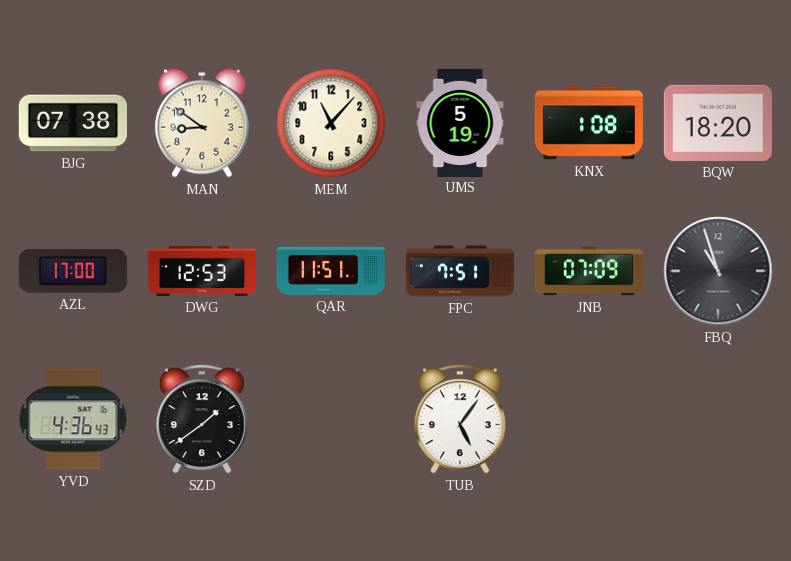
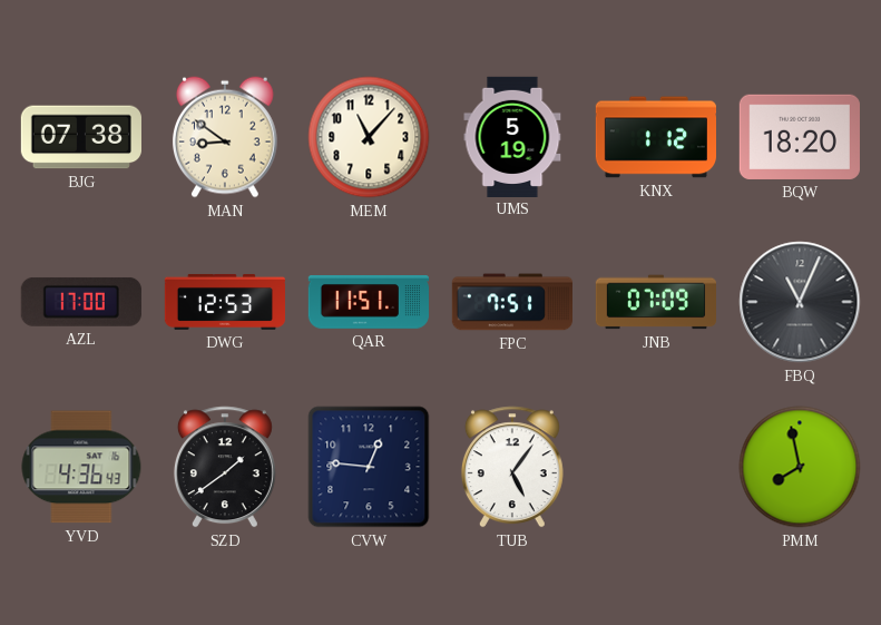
KNX: 1:08 -> 1:12
FBQ: 10:57 -> 11:04
CVW: none -> 12:46
PMM: none -> 7:58
